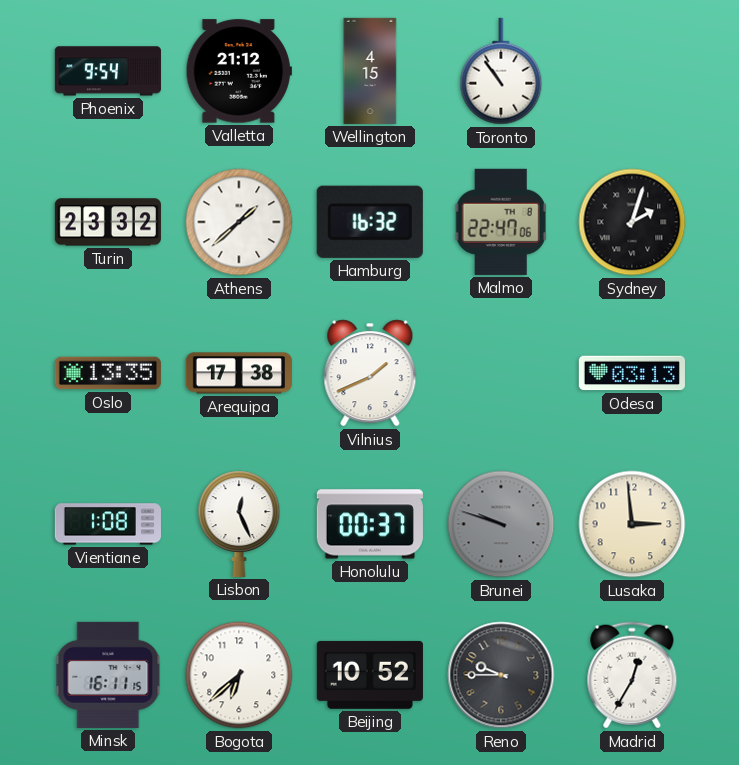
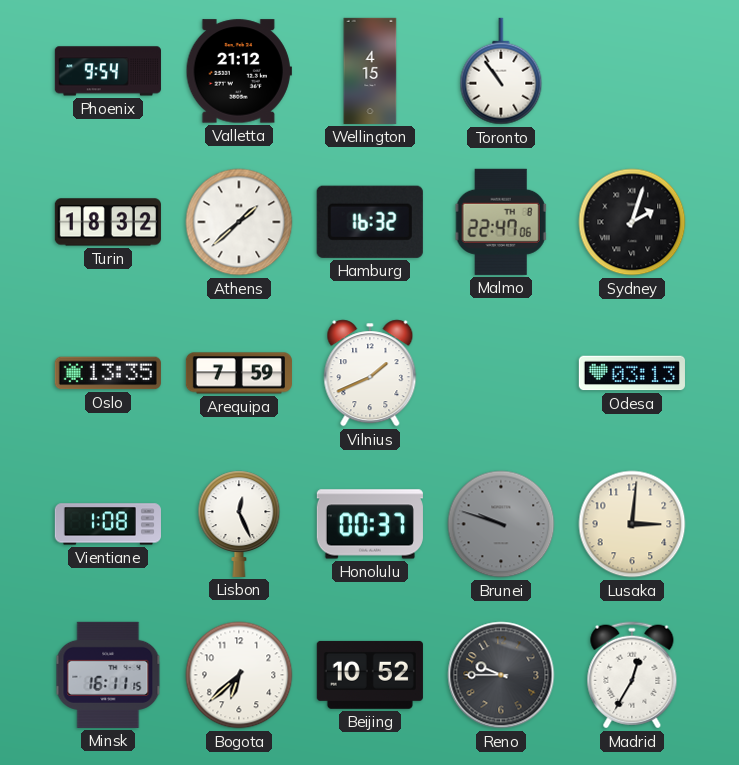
Turin: 23:32 -> 18:32
Arequipa: 17:38 -> 7:59
Lusaka: 2:59 -> 3:01
